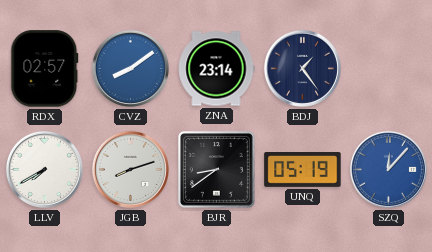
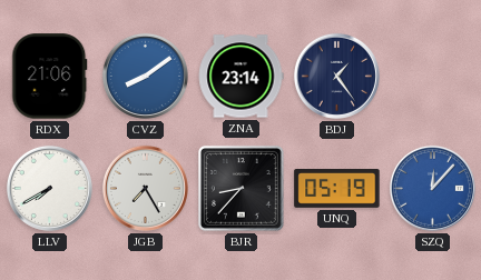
RDX: 02:57 -> 21:06
JGB: 8:12 -> 7:25
BJR: 8:39 -> 8:37
